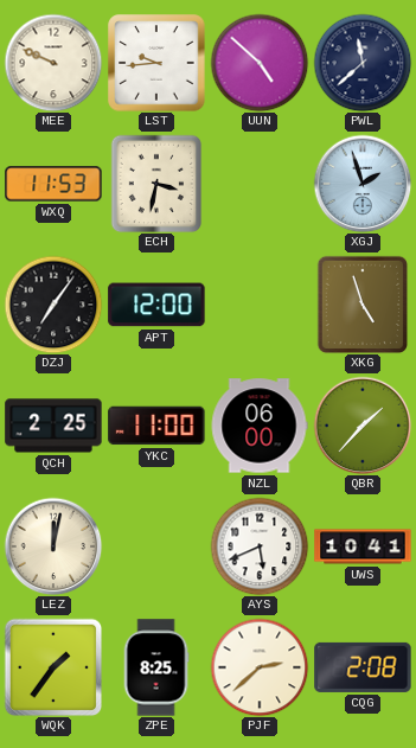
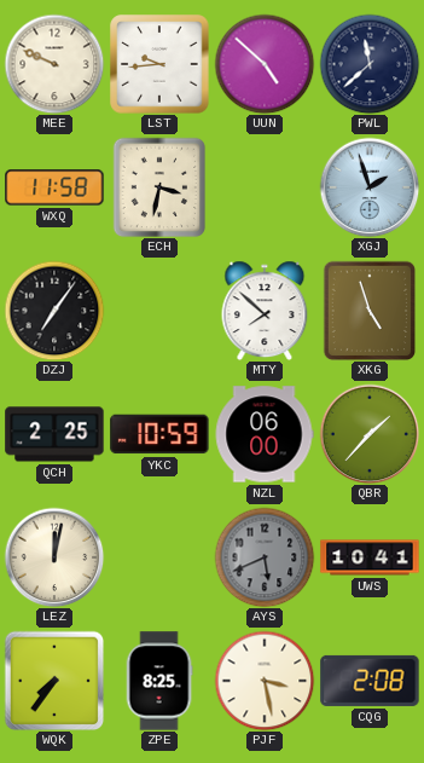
WXQ: 11:53 -> 11:58
APT: 12:00 -> none
MTY: none -> 7:52
YKC: 11:00 -> 10:59
AYS dial: white -> grey
WQK: 1:36 -> 7:36
PJF: 2:38 -> 3:28
